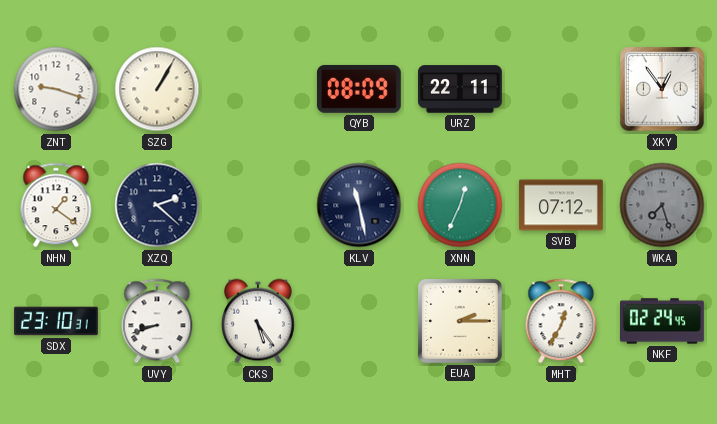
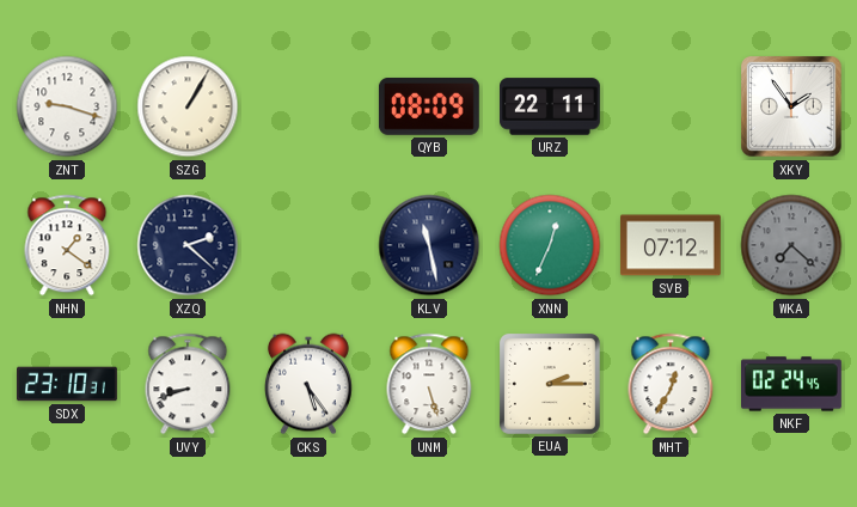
XKY: 12:54 -> 1:54
WKA: 7:27 -> 7:22
UNM: none -> 5:27
